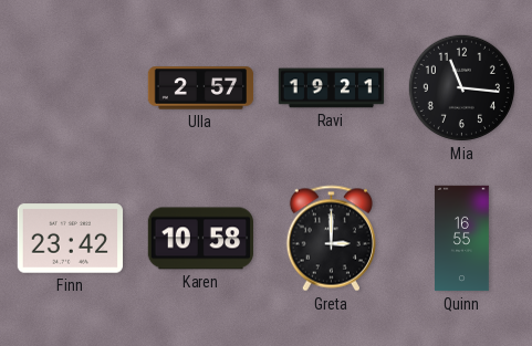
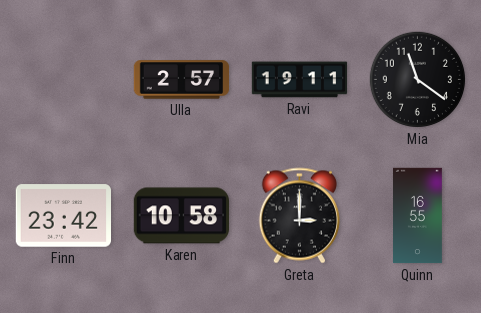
Ravi: 19:21 -> 19:11
Mia: 11:16 -> 11:21
